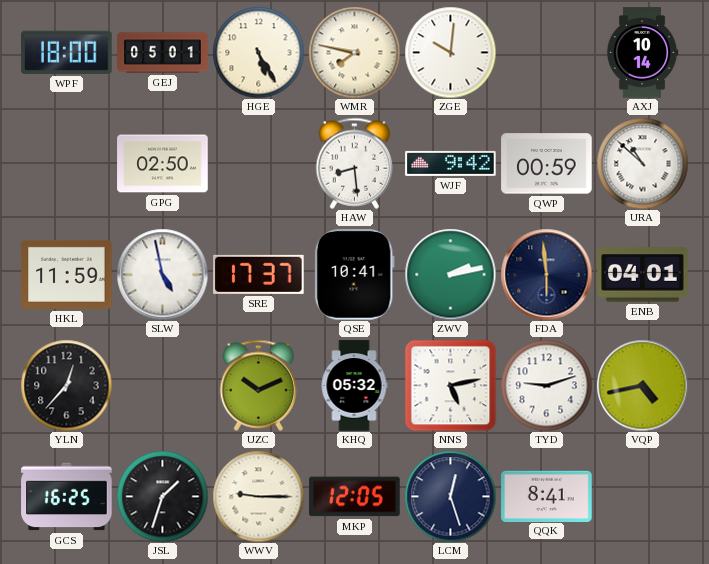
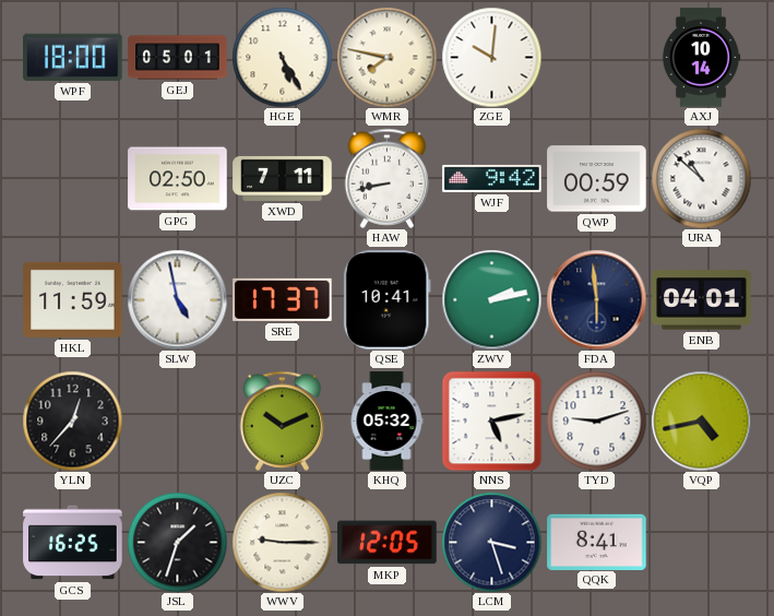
XWD: none -> 7:11
HAW: 8:29 -> 8:43
LCM: 12:27 -> 3:27
